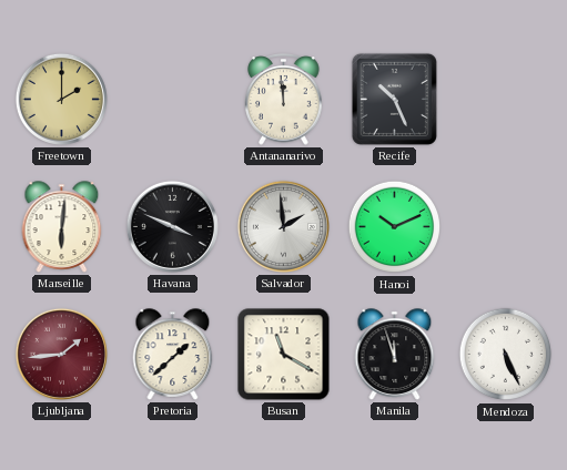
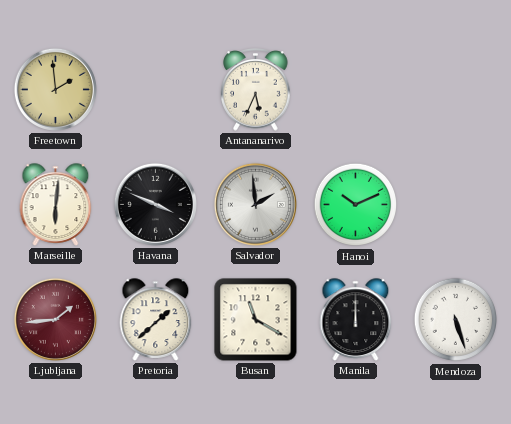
Freetown: 2:00 -> 1:59
Antananarivo: 11:59 -> 5:34
Recife: 10:26 -> none
Manila: 11:57 -> 12:00
Mendoza: 5:26 -> 5:27
